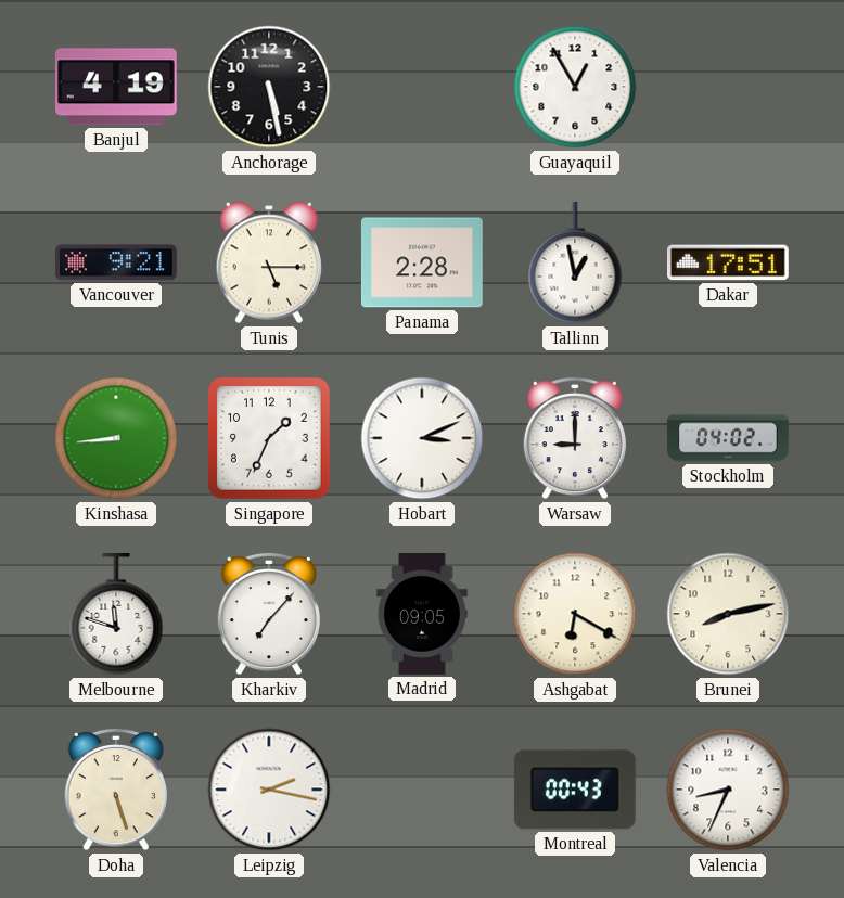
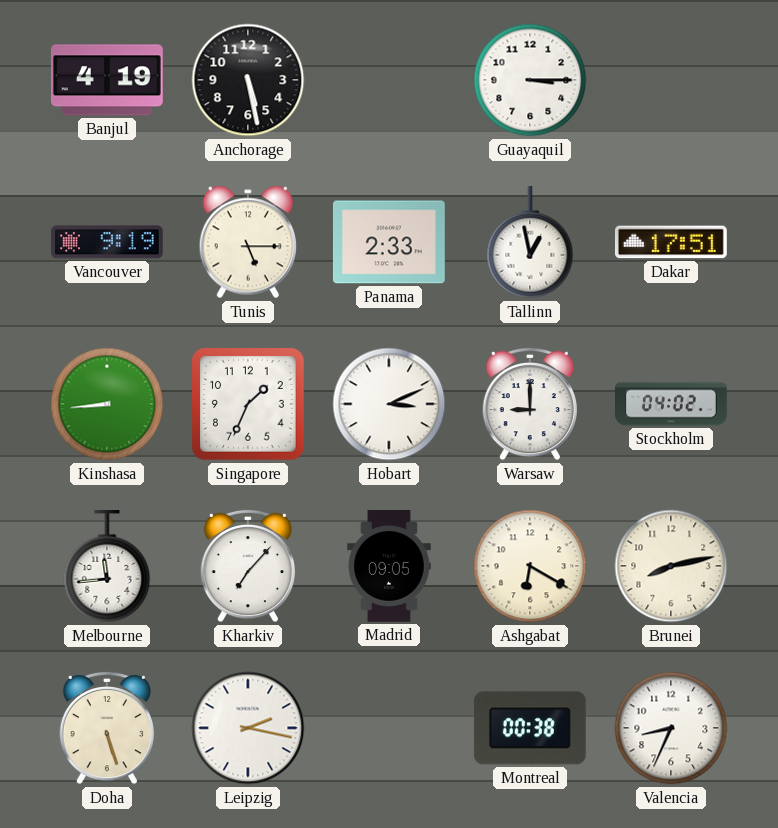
Guayaquil: 12:55 -> 3:15
Vancouver: 9:21 -> 9:19
Panama: 2:28 -> 2:33
Melbourne: 11:48 -> 11:44
Montreal: 00:43 -> 00:38
